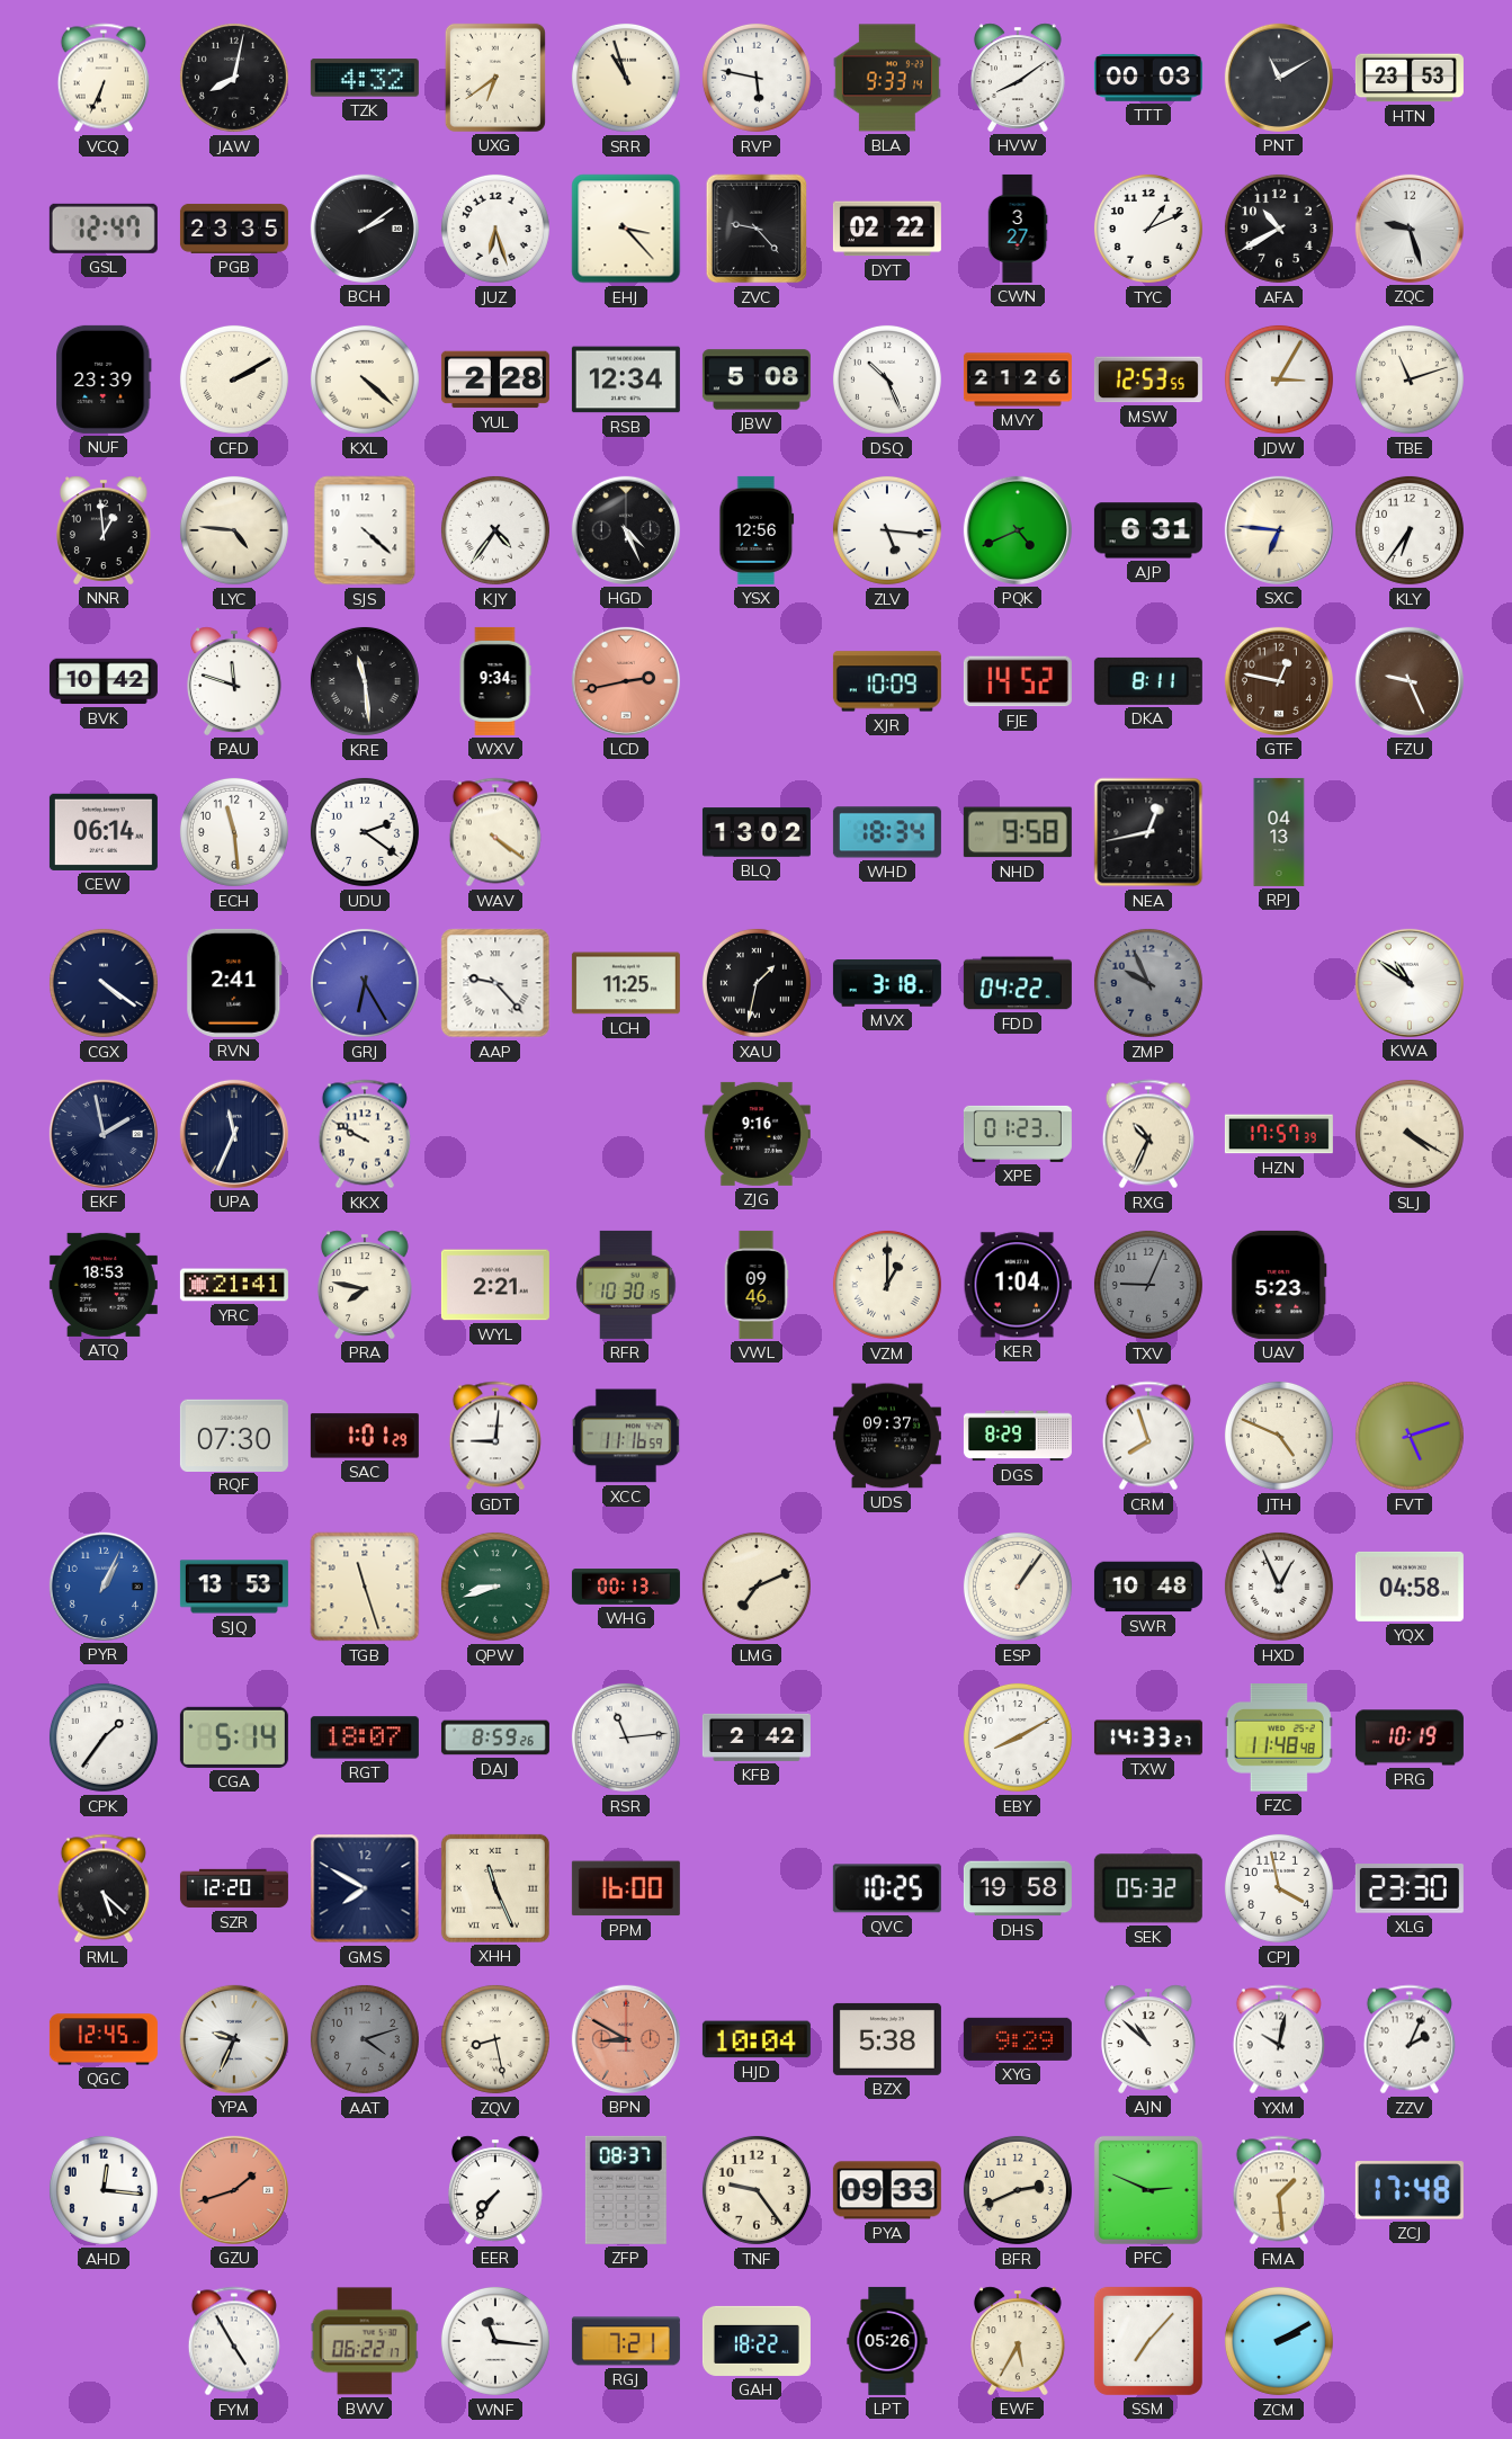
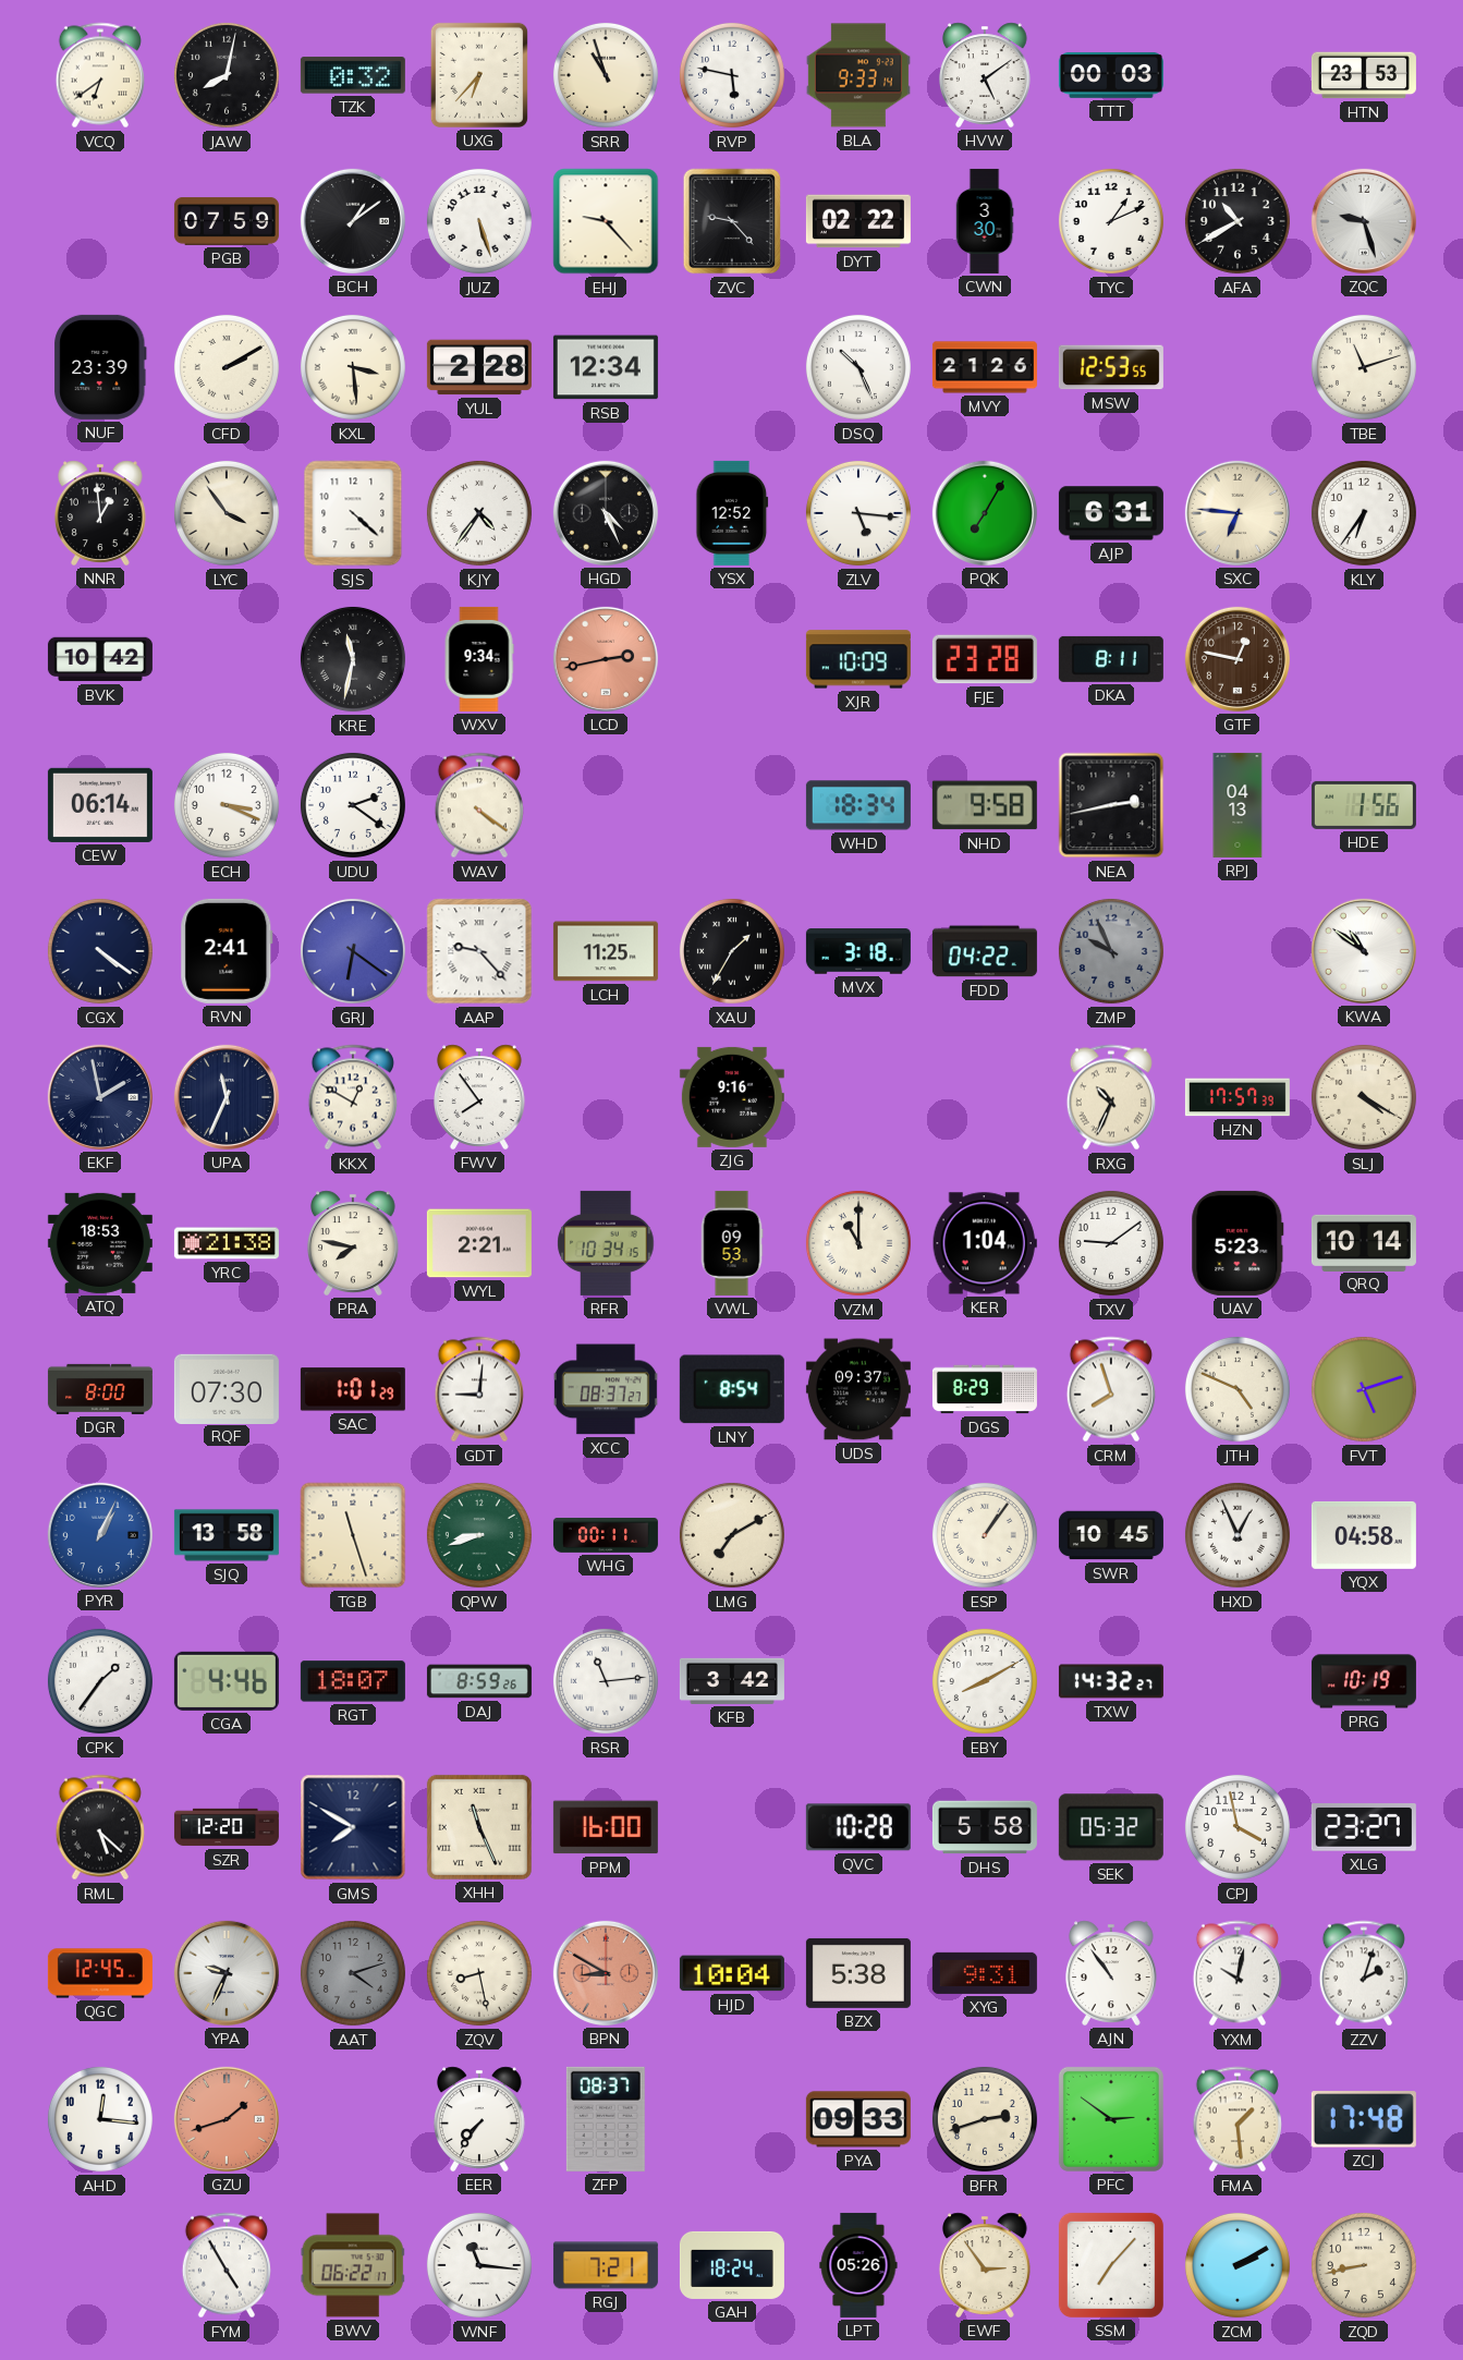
VCQ: 6:34 -> 6:39
TZK: 4:32 -> 0:32
UXG: 6:39 -> 6:37
HVW: 8:09 -> 5:09
PNT: 11:10 -> none
GSL: 12:47 -> none
PGB: 23:35 -> 07:59
BCH: 2:09 -> 1:09
JUZ: 6:27 -> 5:27
EHJ: 3:23 -> 9:23
CWN: 3:27 -> 3:30
KXL: 4:22 -> 3:29
JBW: 5:08 -> none
JDW: 3:05 -> none
LYC: 4:46 -> 3:54
YSX: 12:56 -> 12:52
PQK: 4:41 -> 7:05
PAU: 11:48 -> none
KRE: 11:29 -> 11:32
FJE: 14:52 -> 23:28
FZU: 9:26 -> none
ECH: 11:29 -> 3:19
BLQ: 13:02 -> none
NEA: 12:43 -> 2:43
HDE: none -> 1:56
GRJ: 6:25 -> 6:21
XAU: 1:32 -> 1:35
KKX: 9:50 -> 12:50
FWV: none -> 7:54
XPE: 01:23 -> none
YRC: 21:41 -> 21:38
RFR: 10:30 -> 10:34
VWL: 09:46 -> 09:53
VZM: 1:00 -> 11:00
TXV: 9:04 -> 9:09
TXV dial: grey -> white
QRQ: none -> 10:14
DGR: none -> 8:00
XCC: 11:16 -> 08:37
LNY: none -> 8:54
SJQ: 13:53 -> 13:58
WHG: 00:13 -> 00:11
LMG: 7:11 -> 7:10
SWR: 10:48 -> 10:45
CGA: 5:14 -> 4:46
KFB: 2:42 -> 3:42
TXW: 14:33 -> 14:32
FZC: 11:48 -> none
QVC: 10:25 -> 10:28
DHS: 19:58 -> 5:58
XLG: 23:30 -> 23:27
XYG: 9:29 -> 9:31
AJN: 10:52 -> 10:54
ZZV: 2:04 -> 2:03
TNF: 9:24 -> none
BFR: 2:41 -> 2:42
PFC: 2:49 -> 2:51
GAH: 18:22 -> 18:24
EWF: 5:35 -> 2:54
ZQD: none -> 8:43
